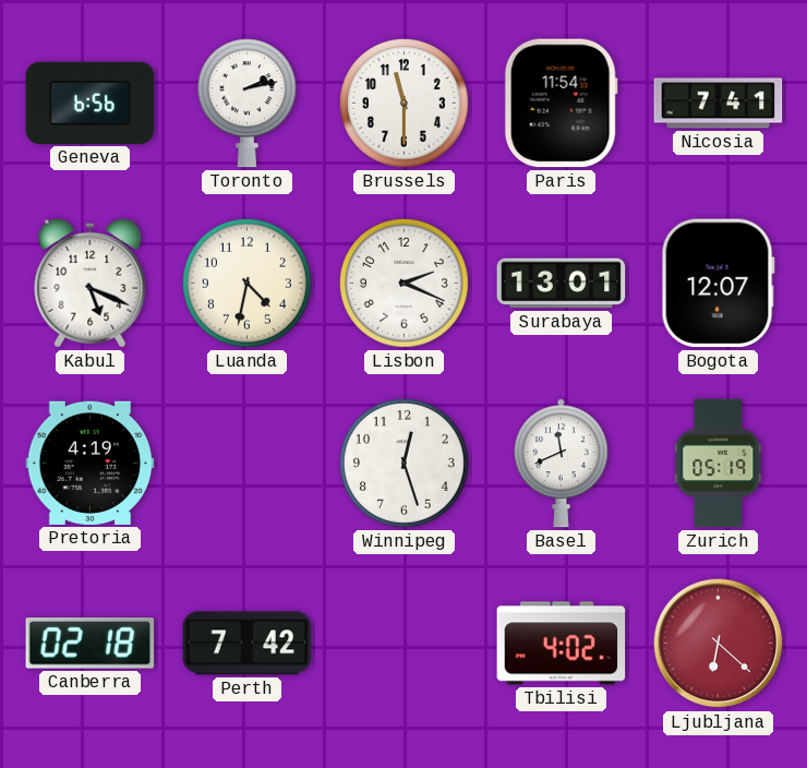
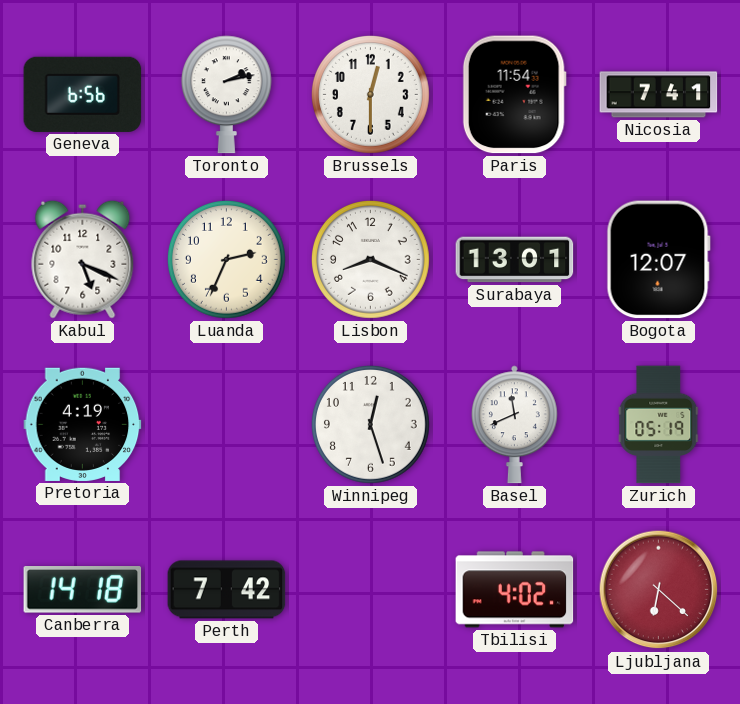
Brussels: 11:30 -> 12:30
Luanda: 4:32 -> 2:34
Lisbon: 2:19 -> 8:19
Canberra: 02:18 -> 14:18
